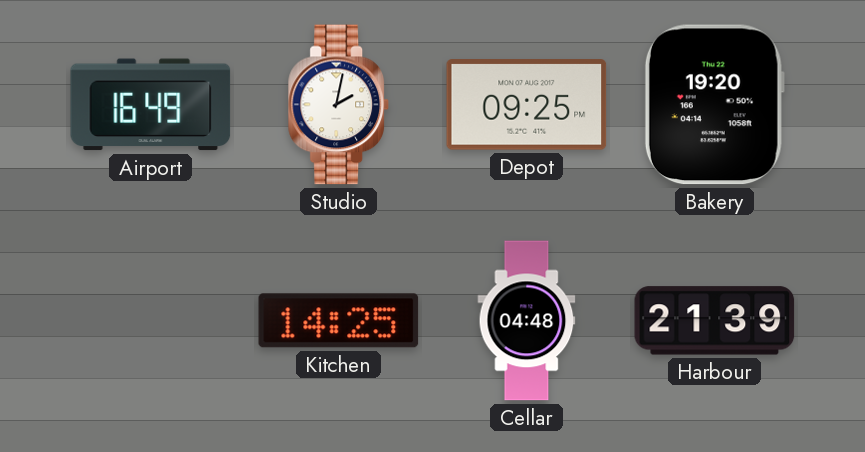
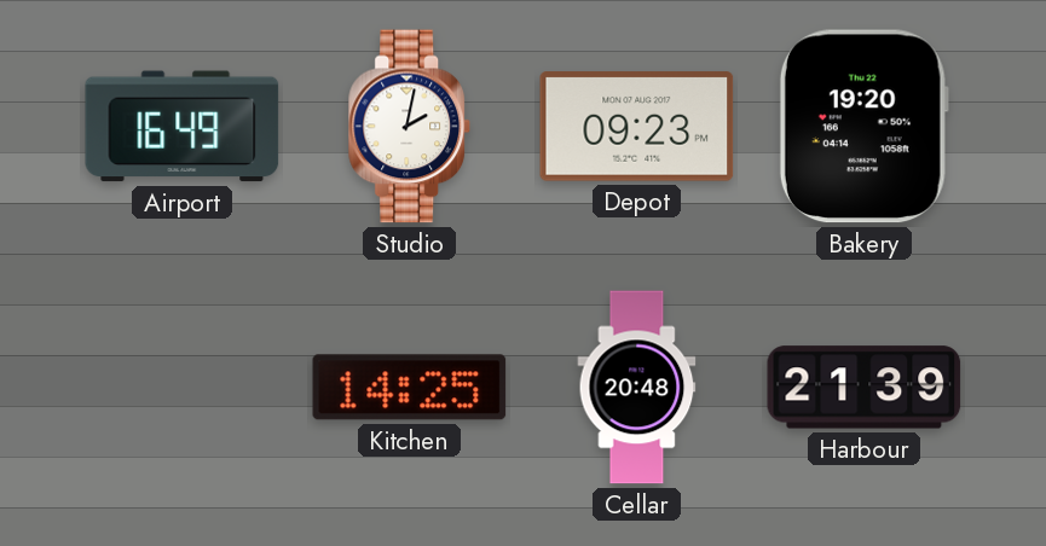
Depot: 09:25 -> 09:23
Cellar: 04:48 -> 20:48
